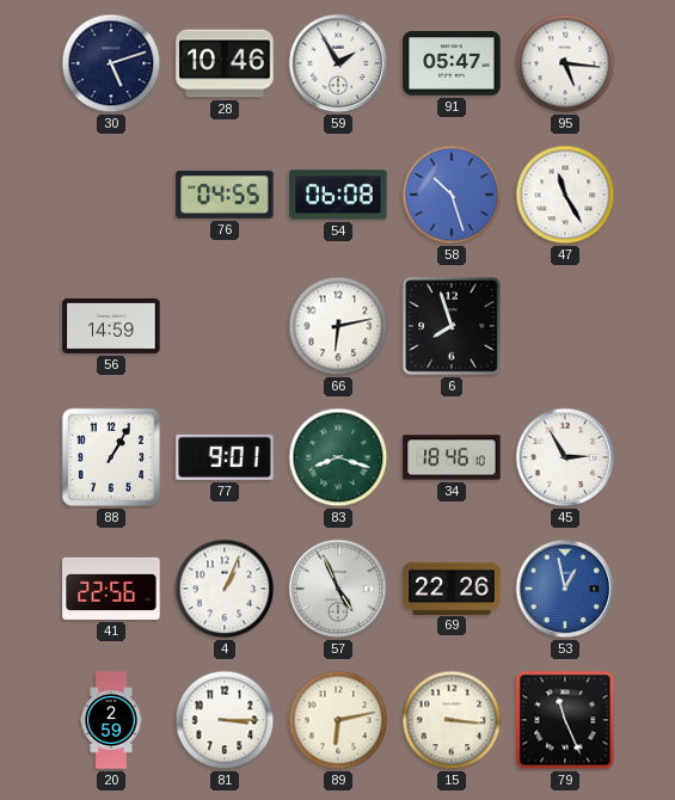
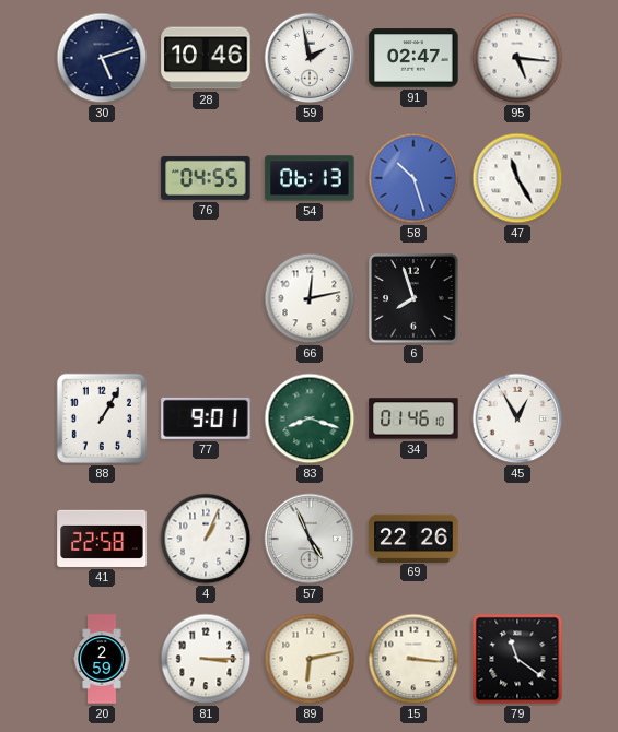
59: 1:55 -> 1:58
91: 05:47 -> 02:47
54: 06:08 -> 06:13
56: 14:59 -> none
66: 6:13 -> 12:13
34: 18:46 -> 01:46
45: 2:55 -> 12:55
41: 22:56 -> 22:58
53: 12:58 -> none
79: 11:26 -> 11:21
